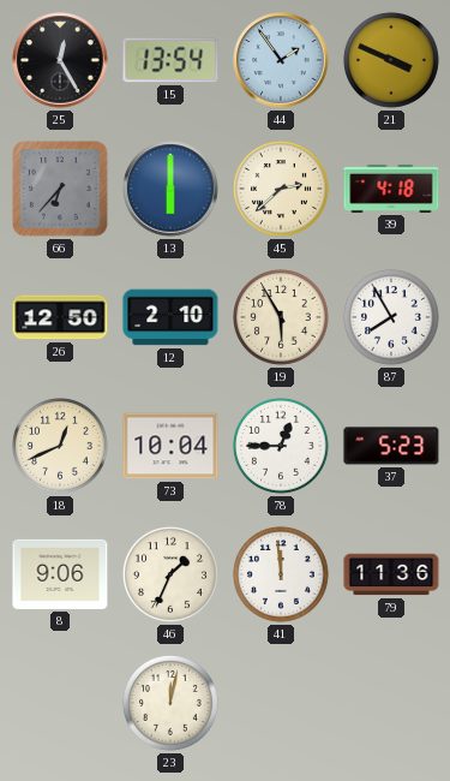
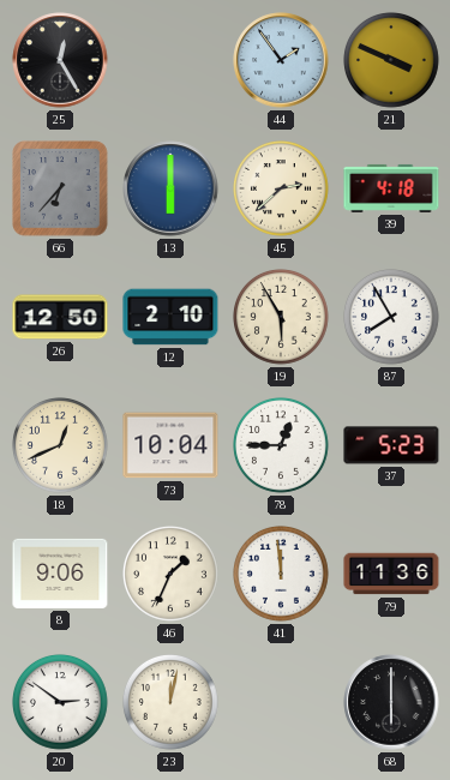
15: 13:54 -> none
20: none -> 2:51
68: none -> 6:00
